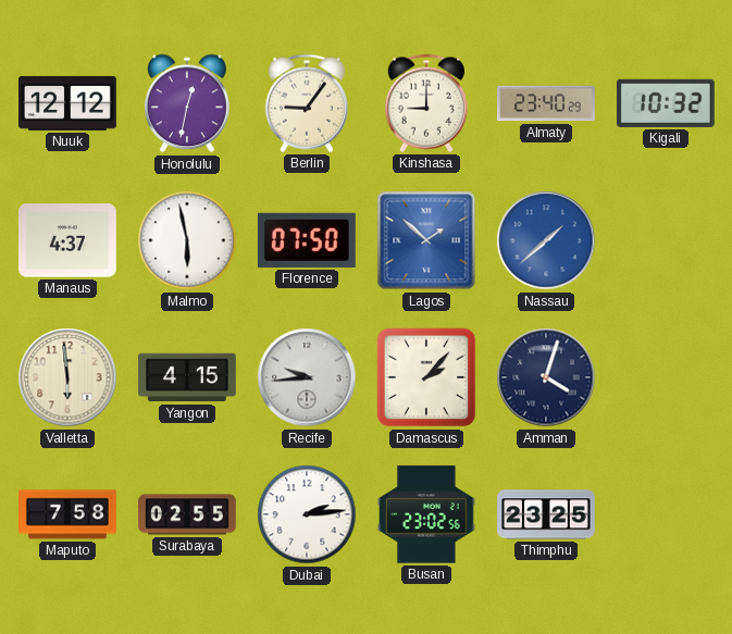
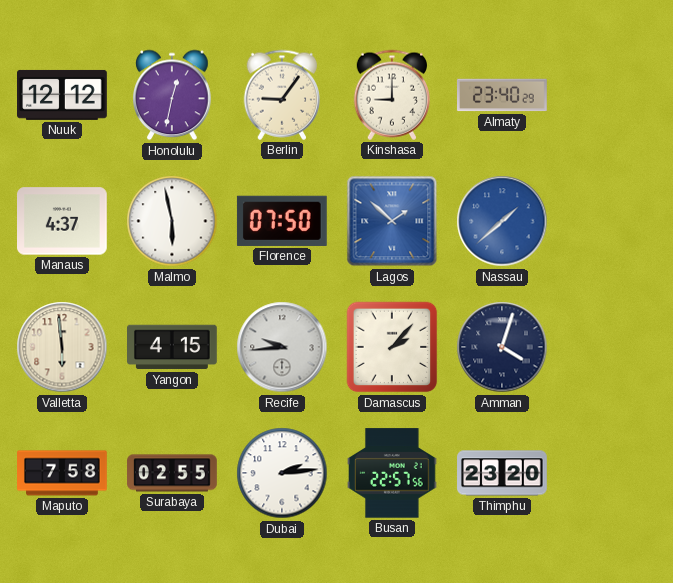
Kigali: 10:32 -> none
Busan: 23:02 -> 22:57
Thimphu: 23:25 -> 23:20
